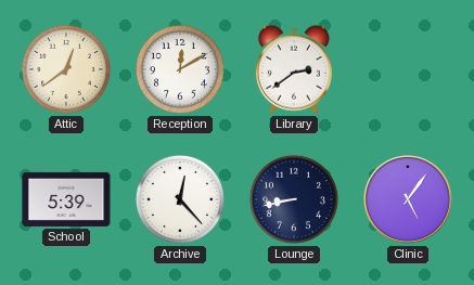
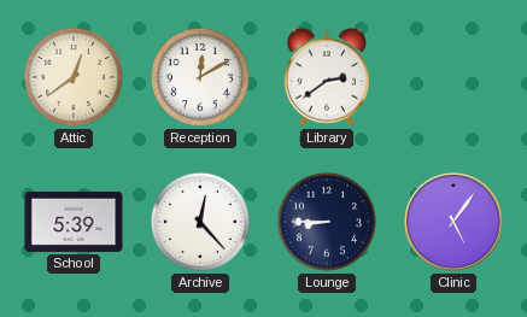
Lounge: 8:43 -> 8:45
